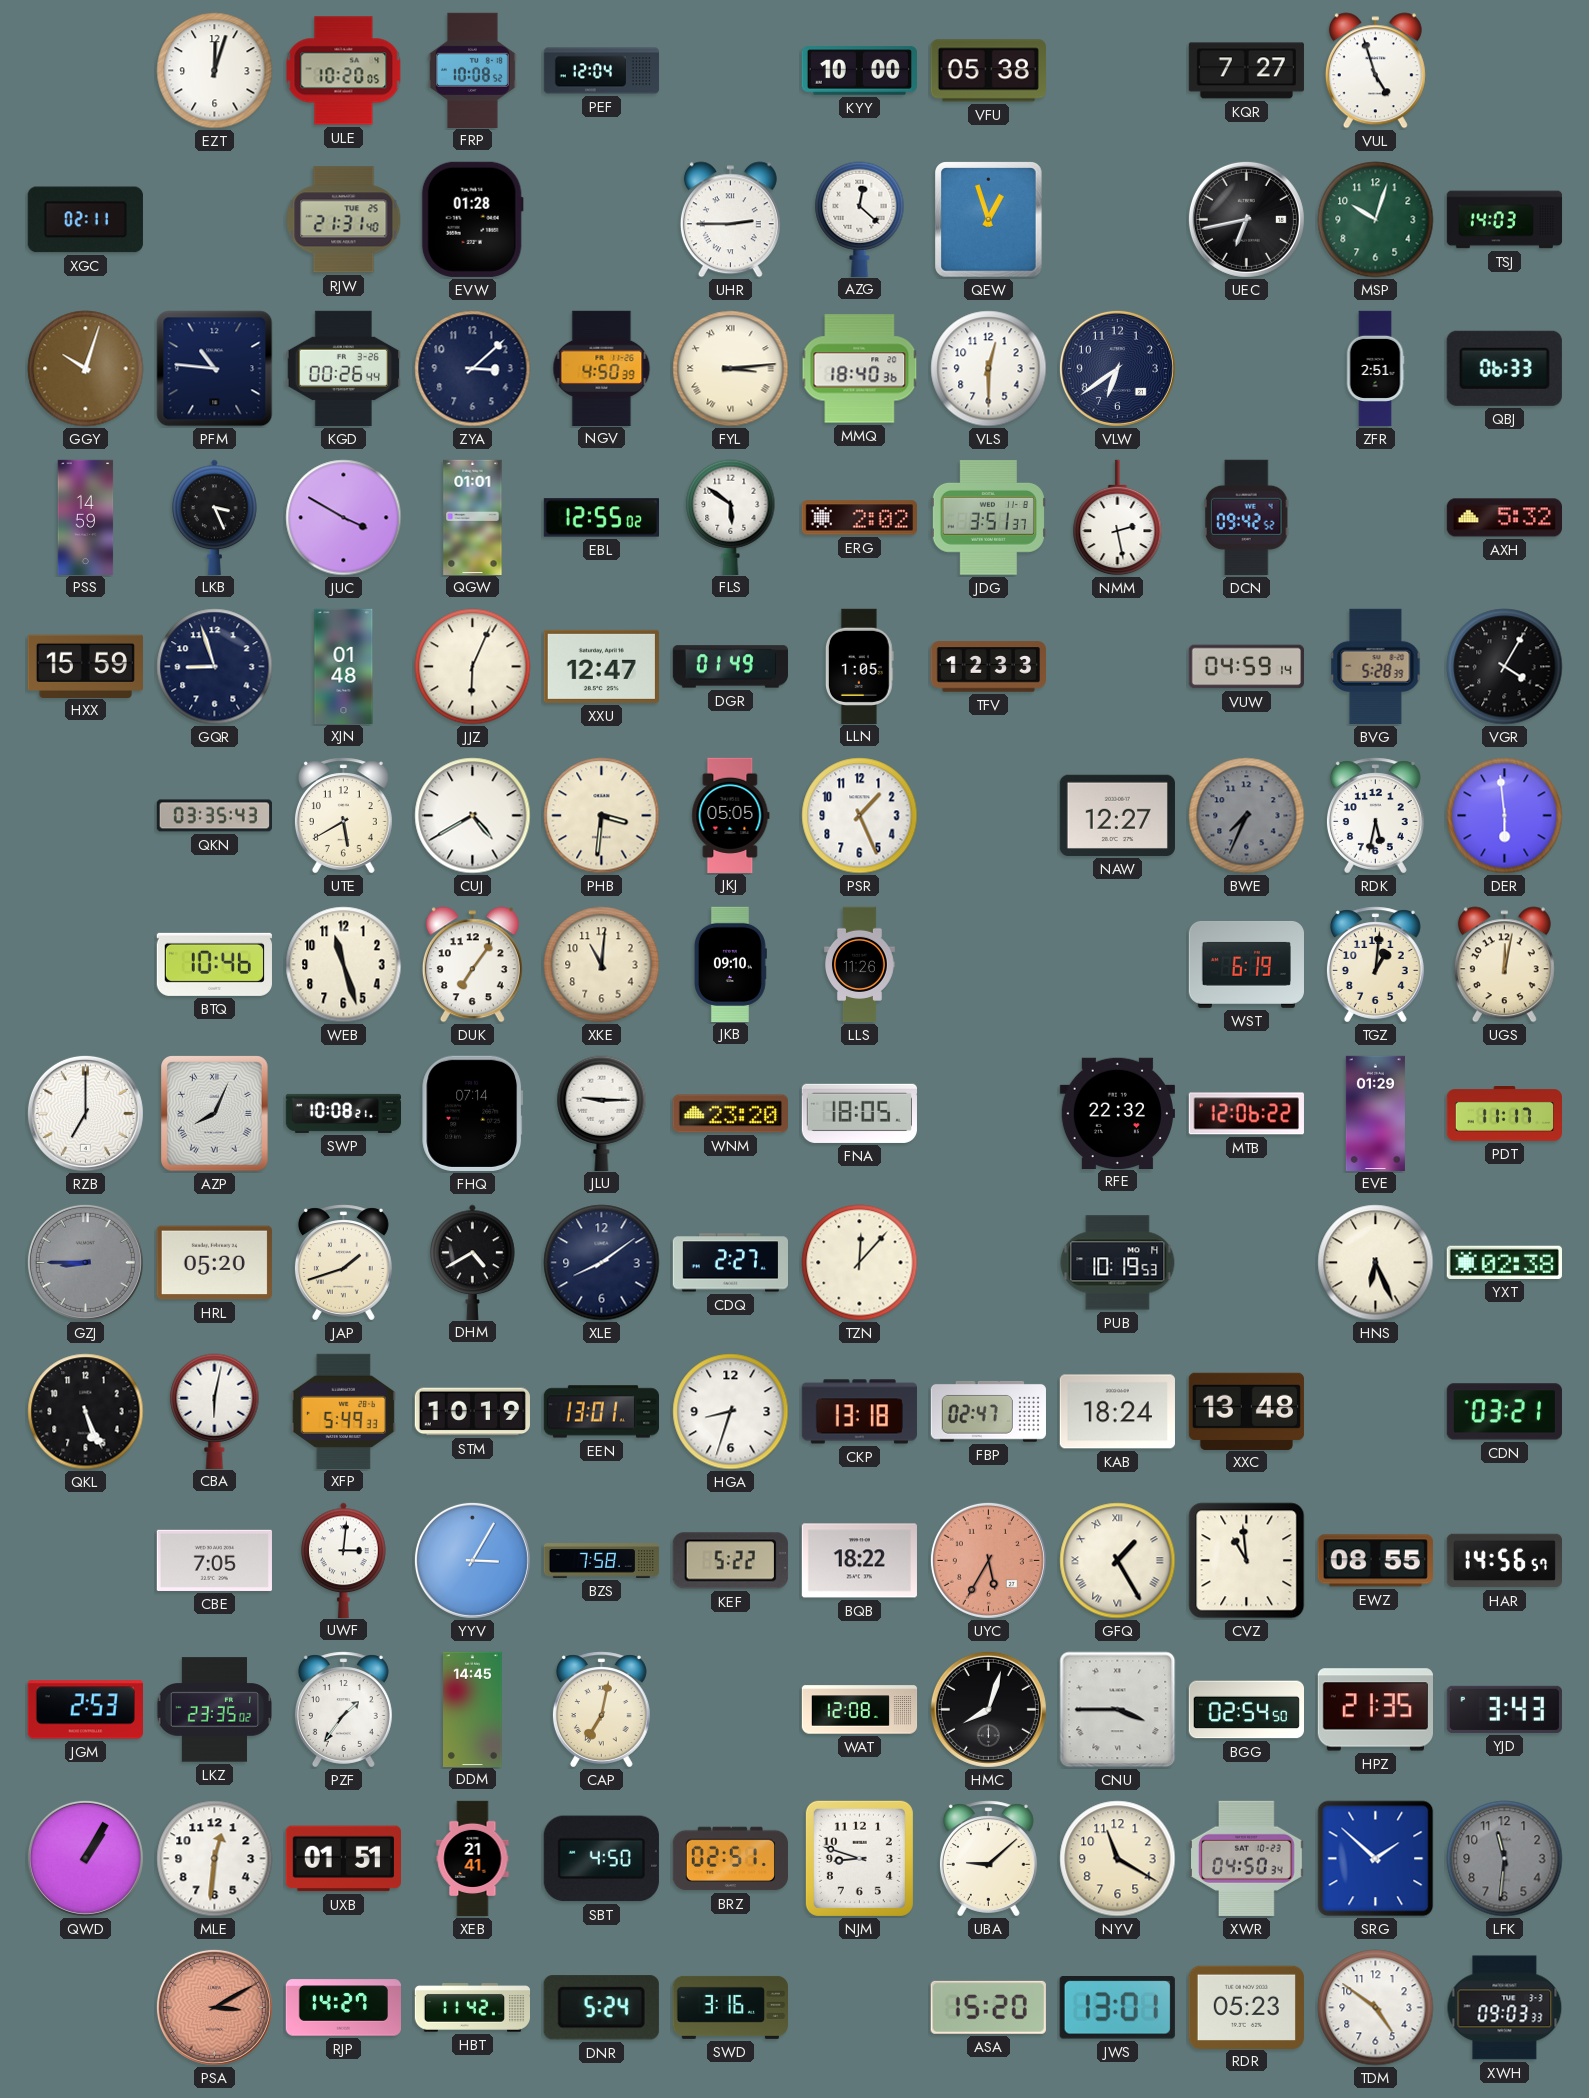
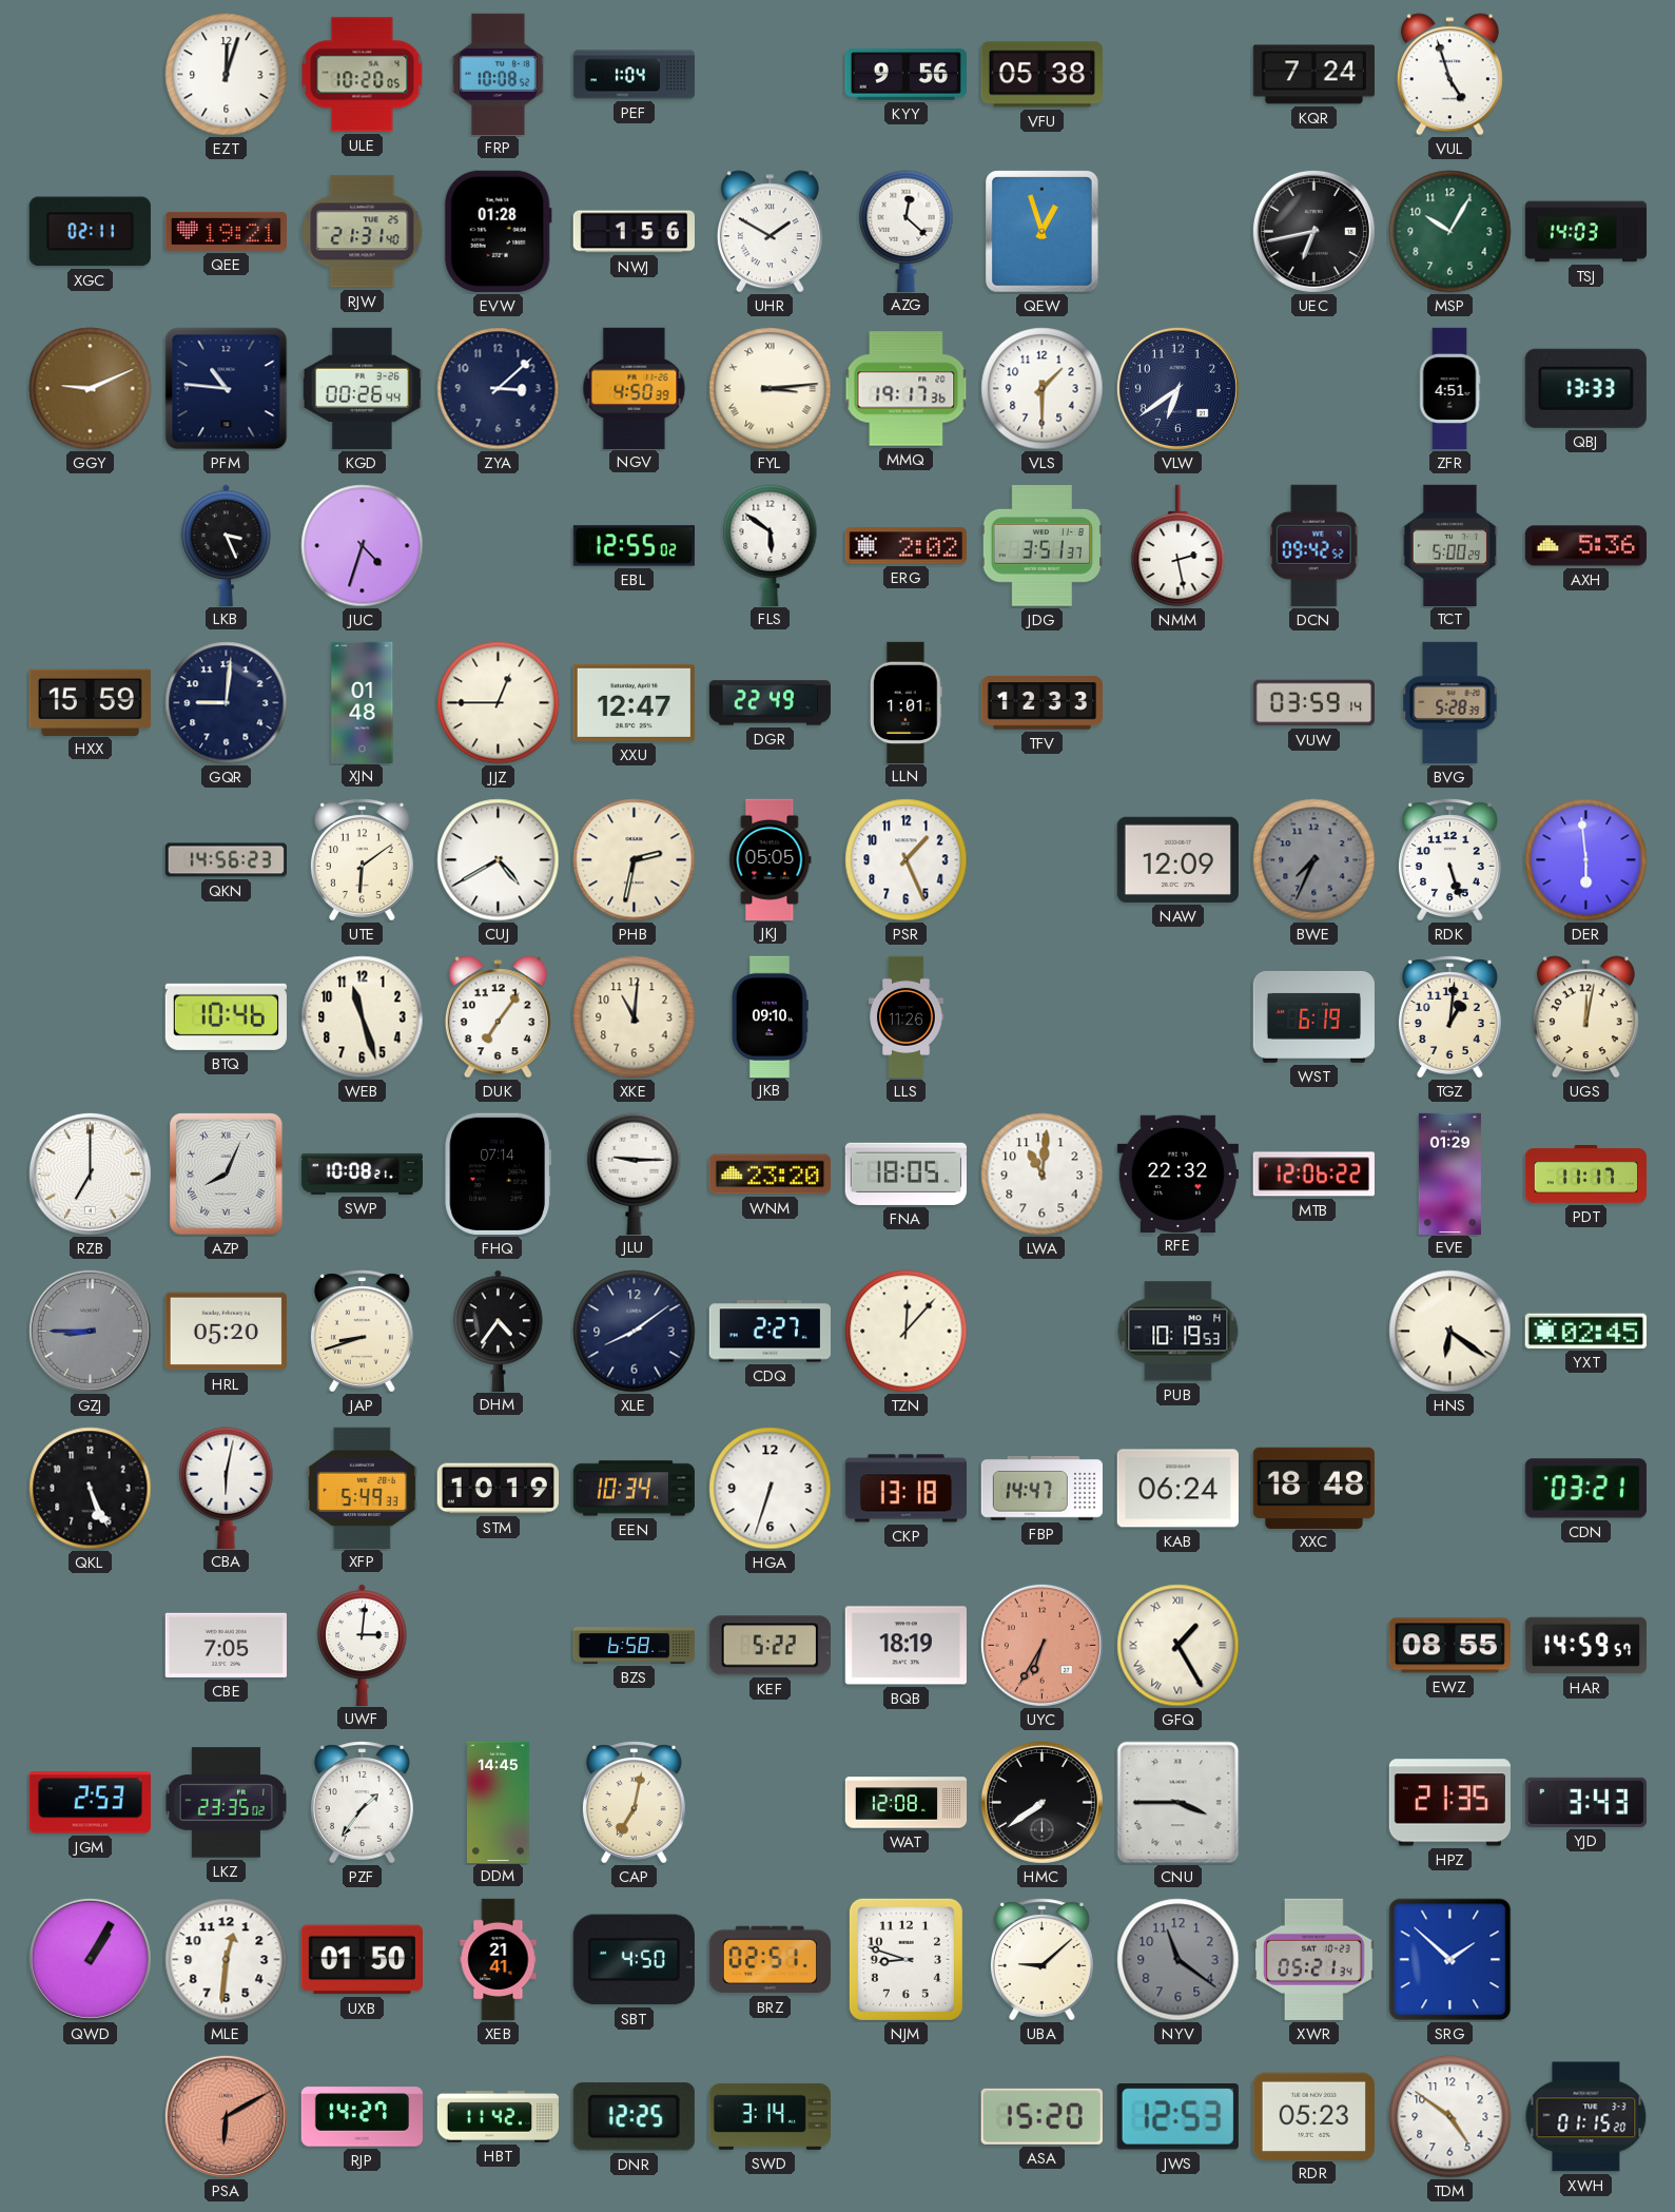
PEF: 12:04 -> 1:04
KYY: 10:00 -> 9:56
KQR: 7:27 -> 7:24
QEE: none -> 19:21
NWJ: none -> 1:56
UHR: 2:45 -> 1:50
MSP: 10:03 -> 10:05
GGY: 10:03 -> 9:11
MMQ: 18:40 -> 19:17
VLS: 12:30 -> 1:30
ZFR: 2:51 -> 4:51
QBJ: 06:33 -> 13:33
PSS: 14:59 -> none
JUC: 3:50 -> 4:33
QGW: 01:01 -> none
TCT: none -> 5:00
AXH: 5:32 -> 5:36
GQR: 8:57 -> 9:01
JJZ: 6:04 -> 12:45
DGR: 01:49 -> 22:49
LLN: 1:05 -> 1:01
VUW: 04:59 -> 03:59
VGR: 4:05 -> none
QKN: 03:35 -> 14:56
UTE: 5:40 -> 6:09
PHB: 3:31 -> 2:32
NAW: 12:27 -> 12:09
RDK: 5:32 -> 5:27
LWA: none -> 11:01
JAP: 1:42 -> 8:42
DHM: 4:40 -> 4:36
HNS: 6:26 -> 6:21
YXT: 02:38 -> 02:45
EEN: 13:01 -> 10:34
HGA: 8:33 -> 6:33
FBP: 02:47 -> 14:47
KAB: 18:24 -> 06:24
XXC: 13:48 -> 18:48
YYV: 3:05 -> none
BZS: 7:58 -> 6:58
BQB: 18:22 -> 18:19
UYC: 5:35 -> 6:35
CVZ: 10:59 -> none
HAR: 14:56 -> 14:59
HMC: 8:03 -> 7:39
BGG: 02:54 -> none
UXB: 01:51 -> 01:50
NYV: 11:20 -> 11:21
NYV dial: cream -> grey
XWR: 04:50 -> 05:21
LFK: 11:31 -> none
PSA: 3:10 -> 6:10
DNR: 5:24 -> 12:25
SWD: 3:16 -> 3:14
JWS: 13:01 -> 12:53
XWH: 09:03 -> 01:15
